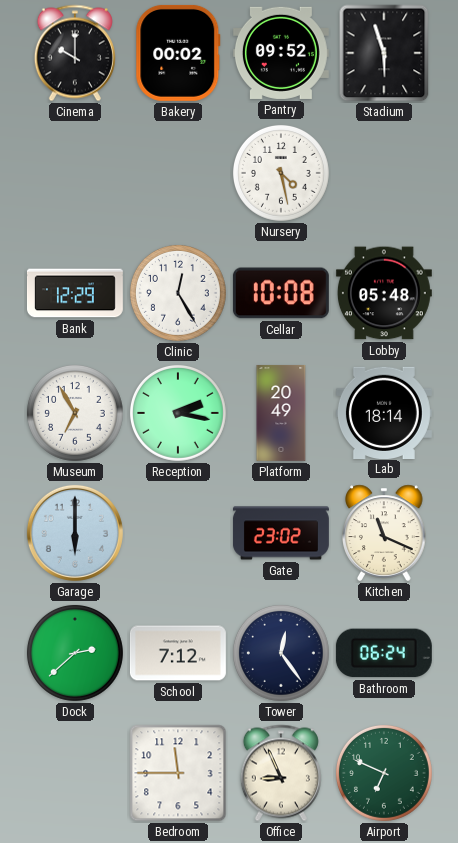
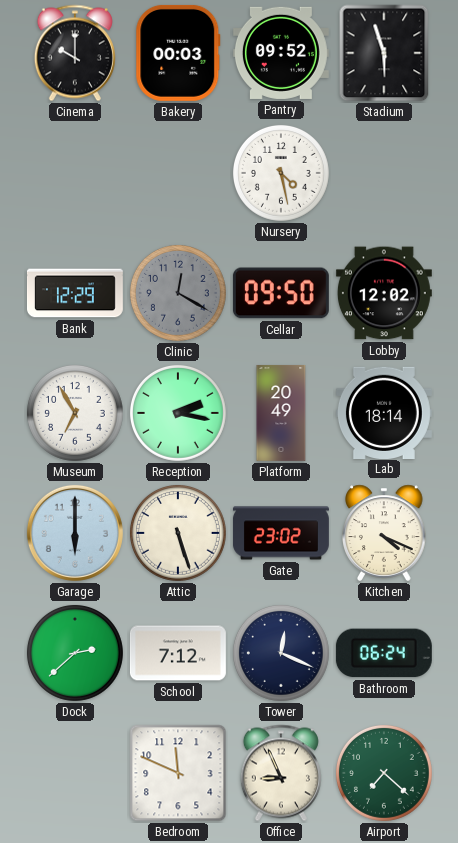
Bakery: 00:02 -> 00:03
Clinic: 12:25 -> 12:20
Clinic dial: white -> grey
Cellar: 10:08 -> 09:50
Lobby: 05:48 -> 12:02
Attic: none -> 5:27
Kitchen: 11:19 -> 4:19
Tower: 12:24 -> 12:19
Bedroom: 11:45 -> 11:49
Airport: 6:49 -> 7:22
